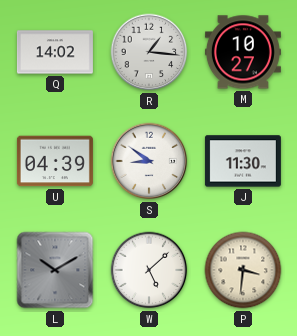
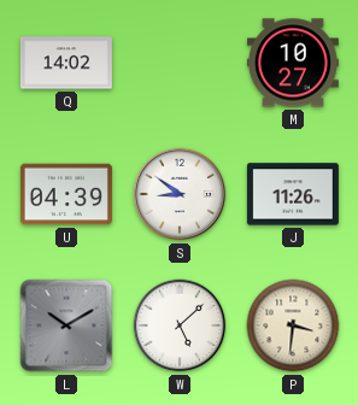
R: 1:16 -> none
J: 11:30 -> 11:26
